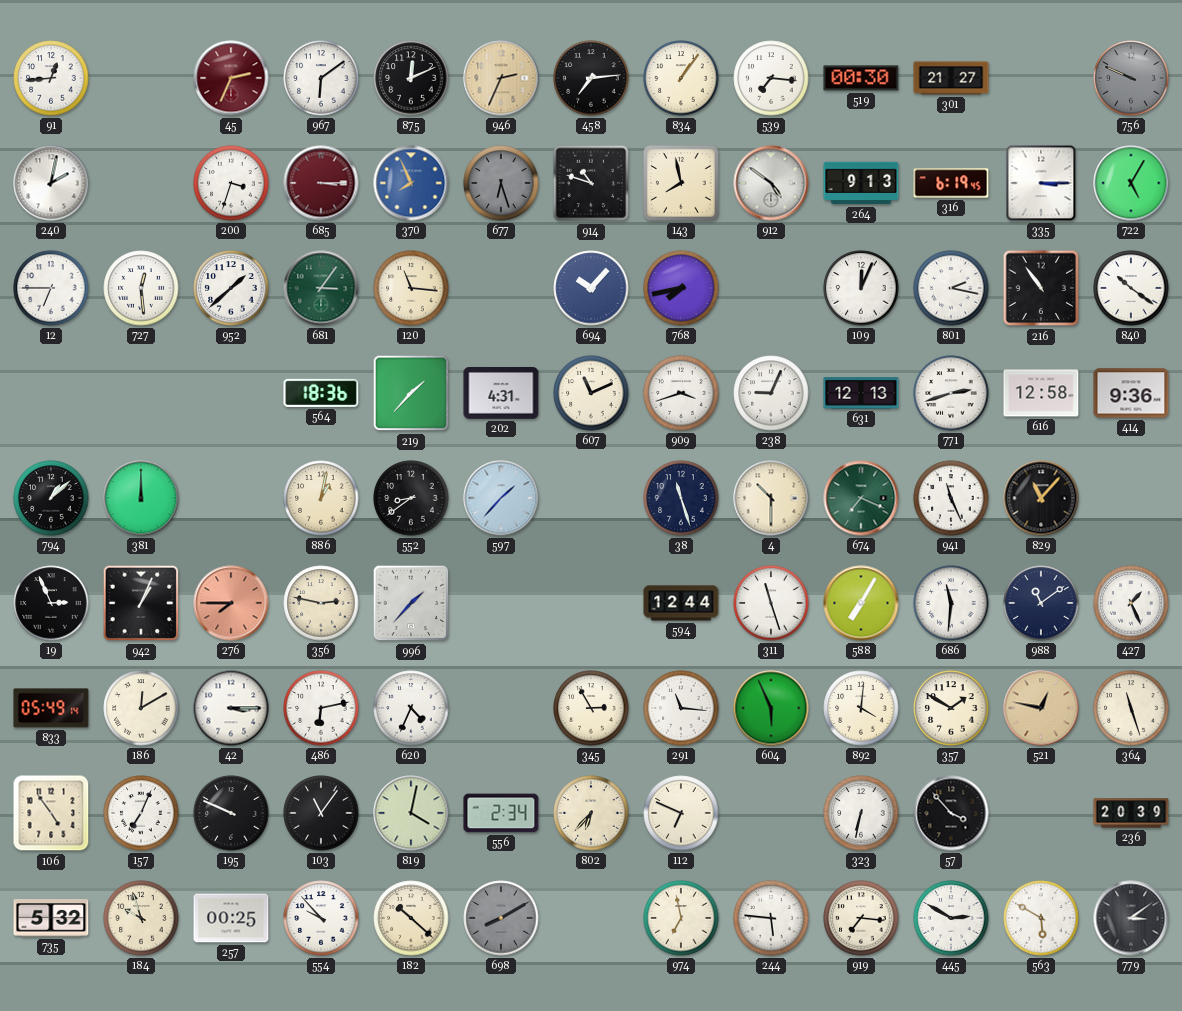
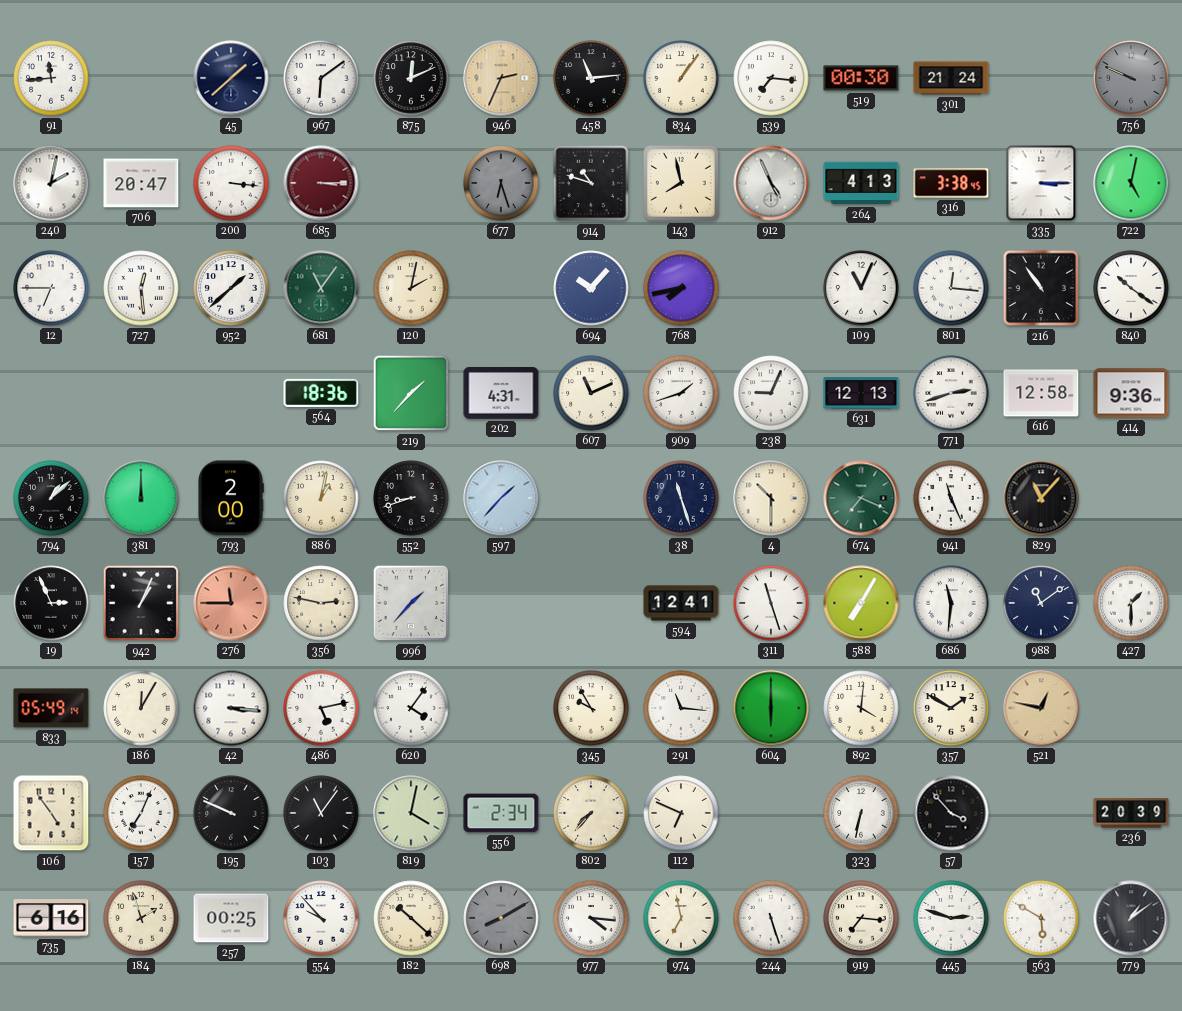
91: 12:44 -> 11:44
45: 2:34 -> 1:38
45 dial: burgundy -> navy
458: 7:14 -> 11:14
301: 21:27 -> 21:24
706: none -> 20:47
200: 3:33 -> 3:16
370: 7:56 -> none
912: 4:51 -> 4:56
264: 9:13 -> 4:13
316: 6:19 -> 3:38
722: 5:05 -> 5:02
681: 3:06 -> 11:06
120: 11:16 -> 2:02
109: 12:04 -> 11:04
801: 2:17 -> 12:16
909: 3:42 -> 1:42
793: none -> 2:00
552: 8:39 -> 8:42
276: 7:45 -> 11:45
594: 12:44 -> 12:41
427: 1:26 -> 1:30
186: 12:10 -> 12:05
42: 3:15 -> 3:16
486: 6:13 -> 5:13
620: 4:34 -> 4:06
345: 2:55 -> 9:55
604: 5:56 -> 6:00
364: 11:27 -> none
802: 6:37 -> 7:37
735: 5:32 -> 6:16
184: 9:57 -> 1:57
977: none -> 4:16
244: 5:46 -> 5:27
445: 2:50 -> 2:48
779: 3:09 -> 1:09
